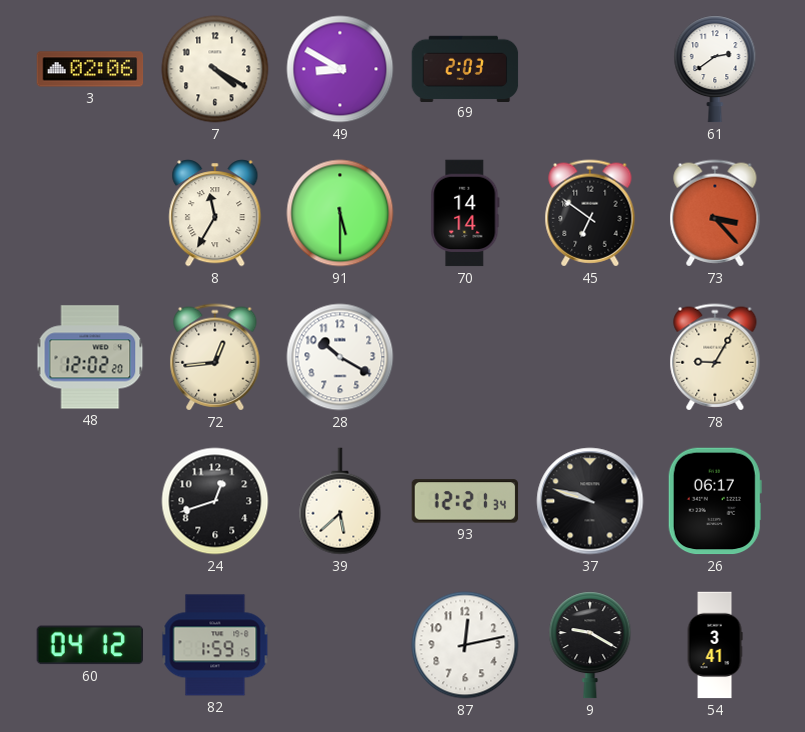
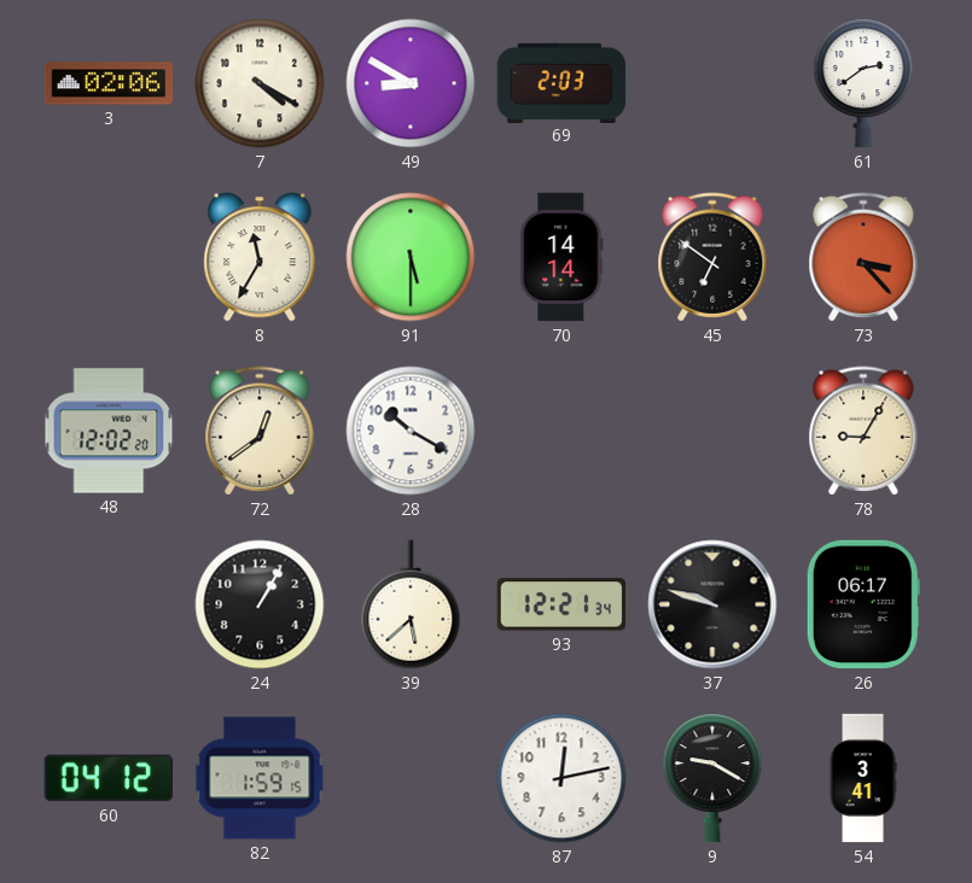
72: 12:44 -> 12:39
24: 12:42 -> 1:05
